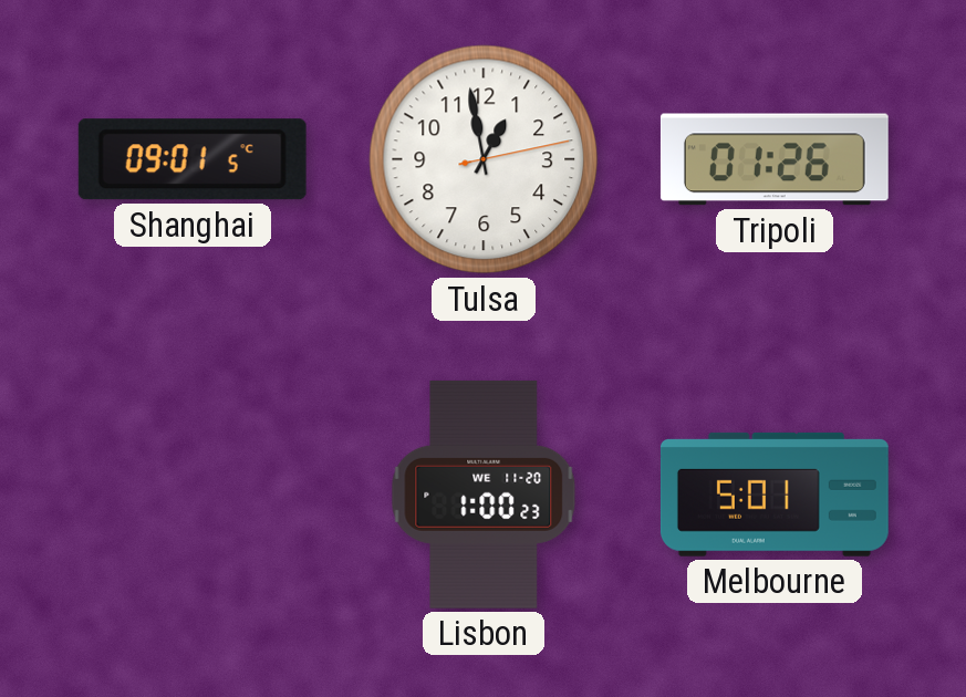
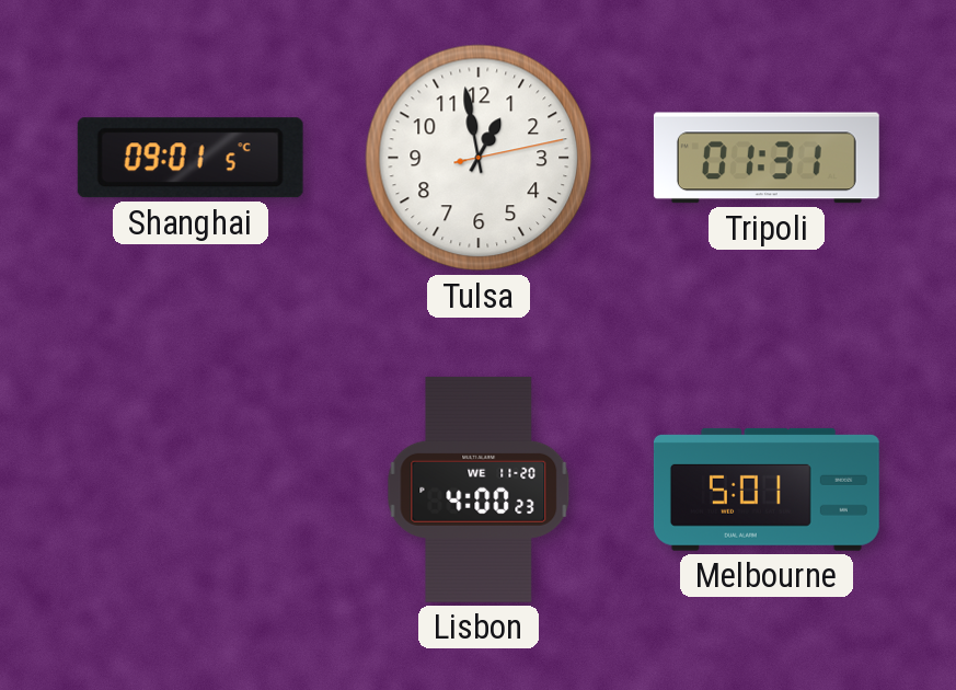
Tripoli: 01:26 -> 01:31
Lisbon: 1:00 -> 4:00
